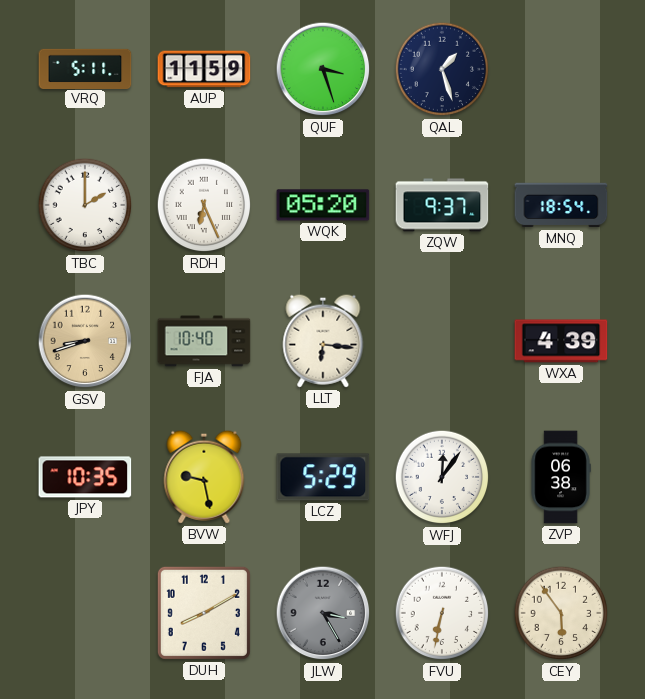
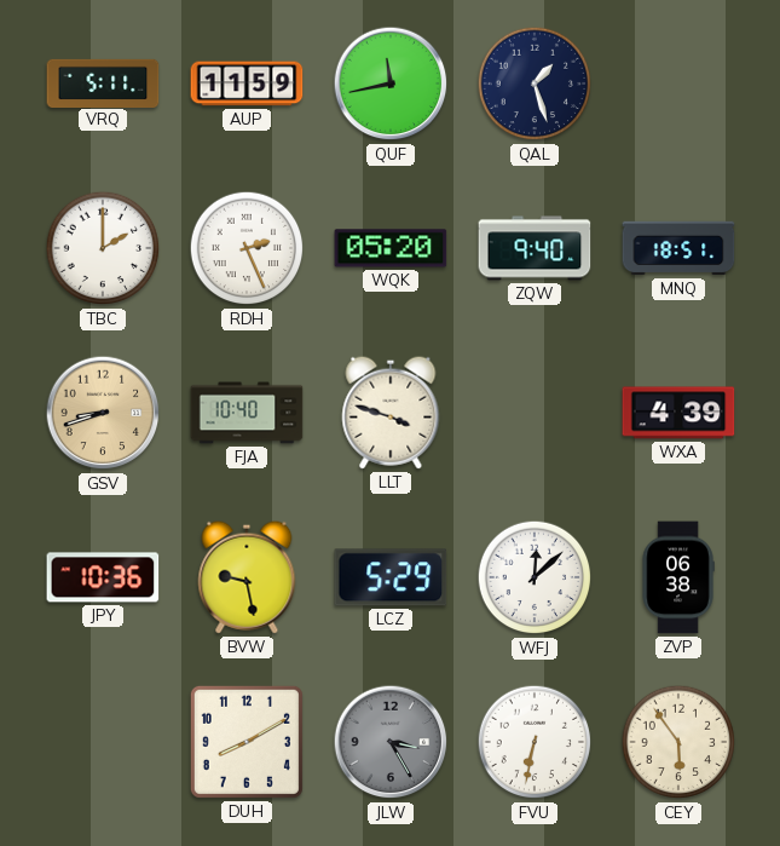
QUF: 3:27 -> 11:43
RDH: 6:26 -> 2:26
ZQW: 9:37 -> 9:40
MNQ: 18:54 -> 18:51
LLT: 6:16 -> 3:48
JPY: 10:35 -> 10:36
WFJ: 12:06 -> 12:08
